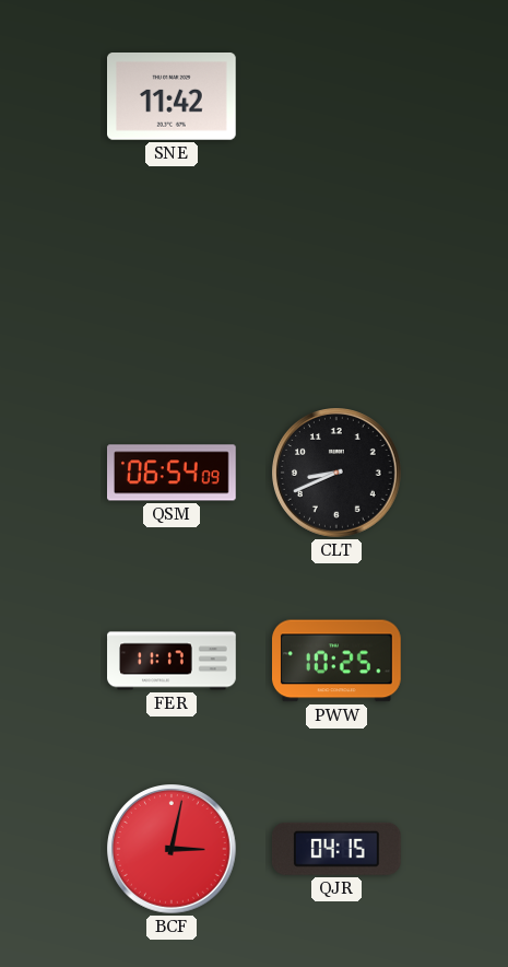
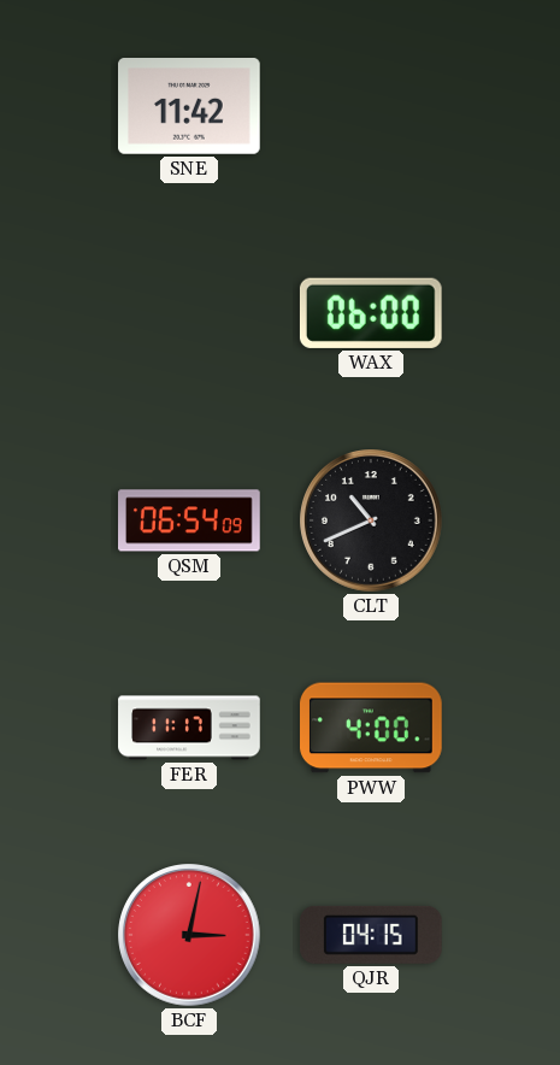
WAX: none -> 06:00
CLT: 8:41 -> 10:41
PWW: 10:25 -> 4:00
